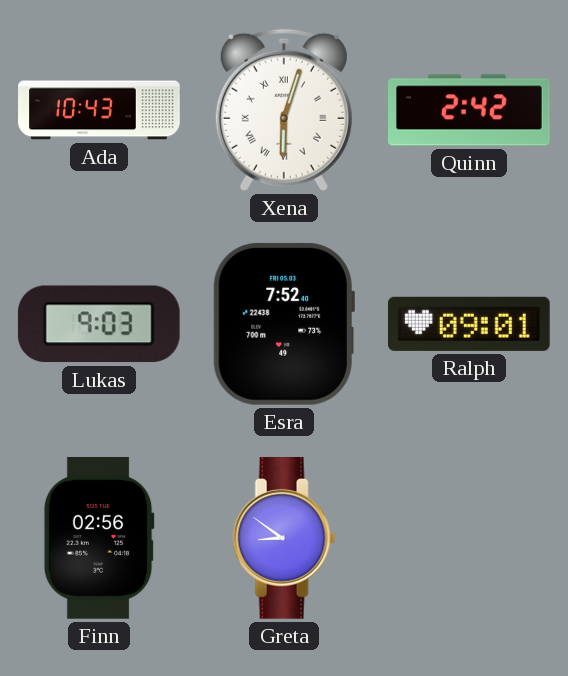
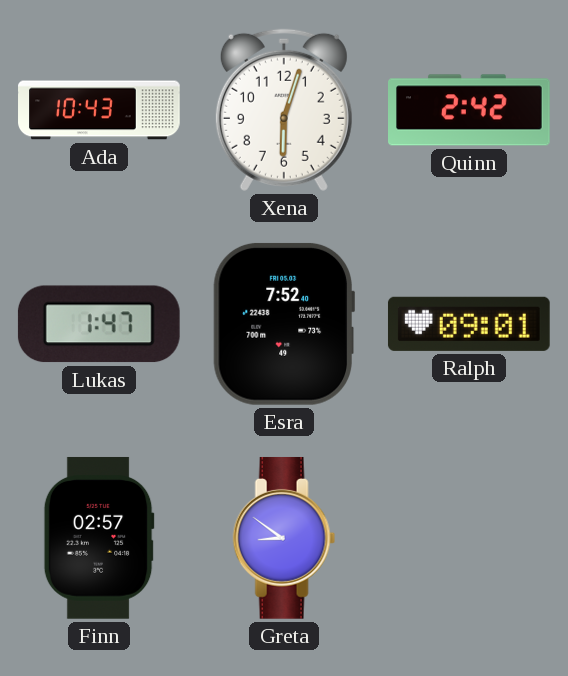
Xena numerals: Roman -> Arabic
Lukas: 9:03 -> 1:47
Finn: 02:56 -> 02:57
